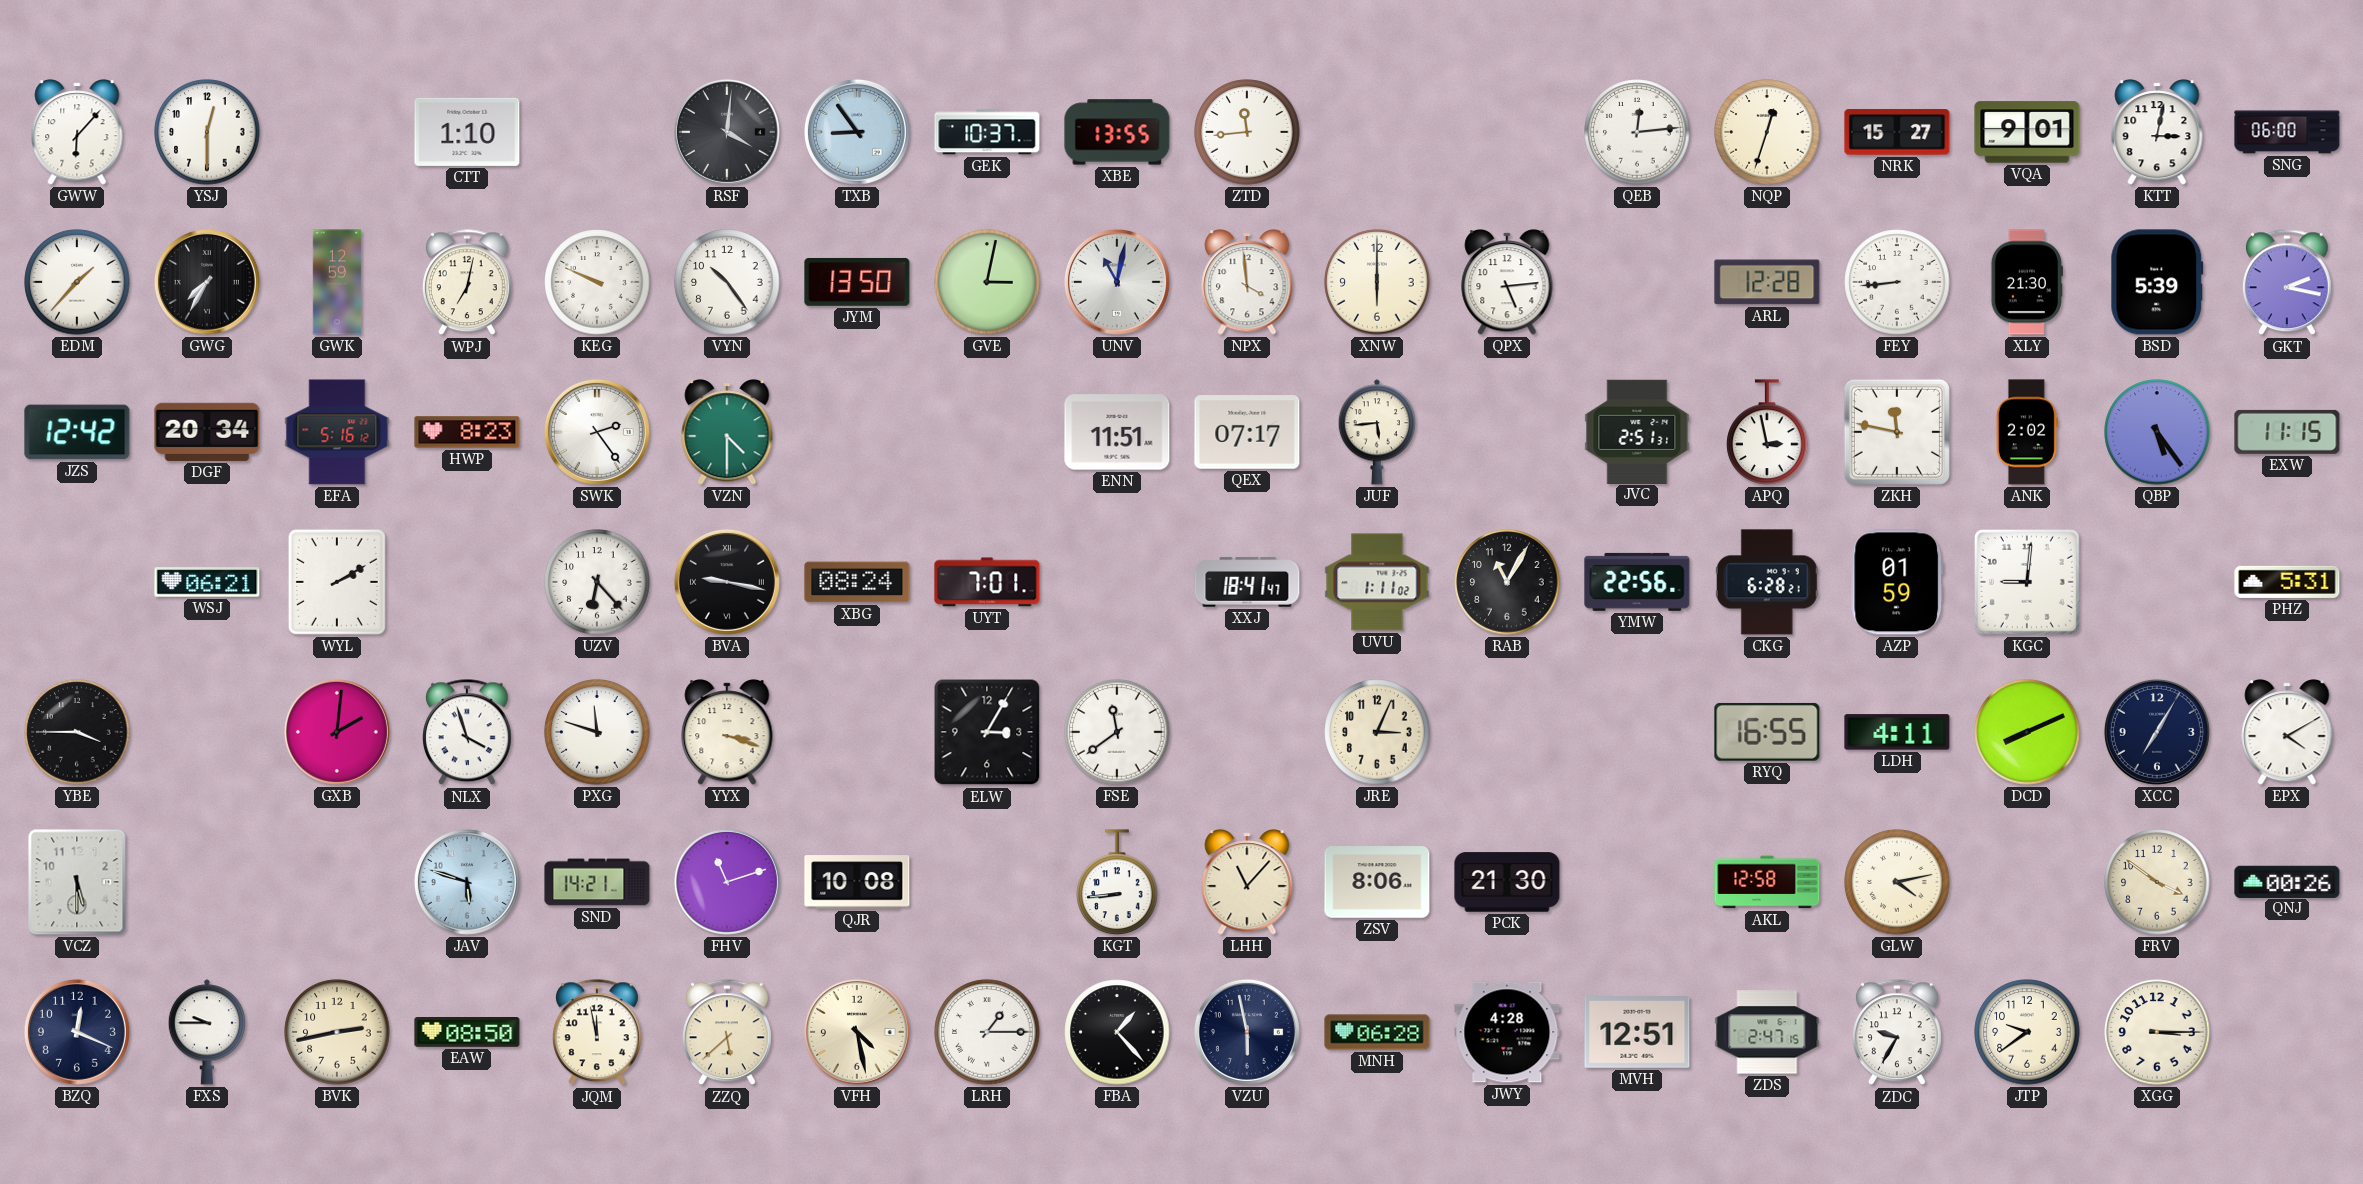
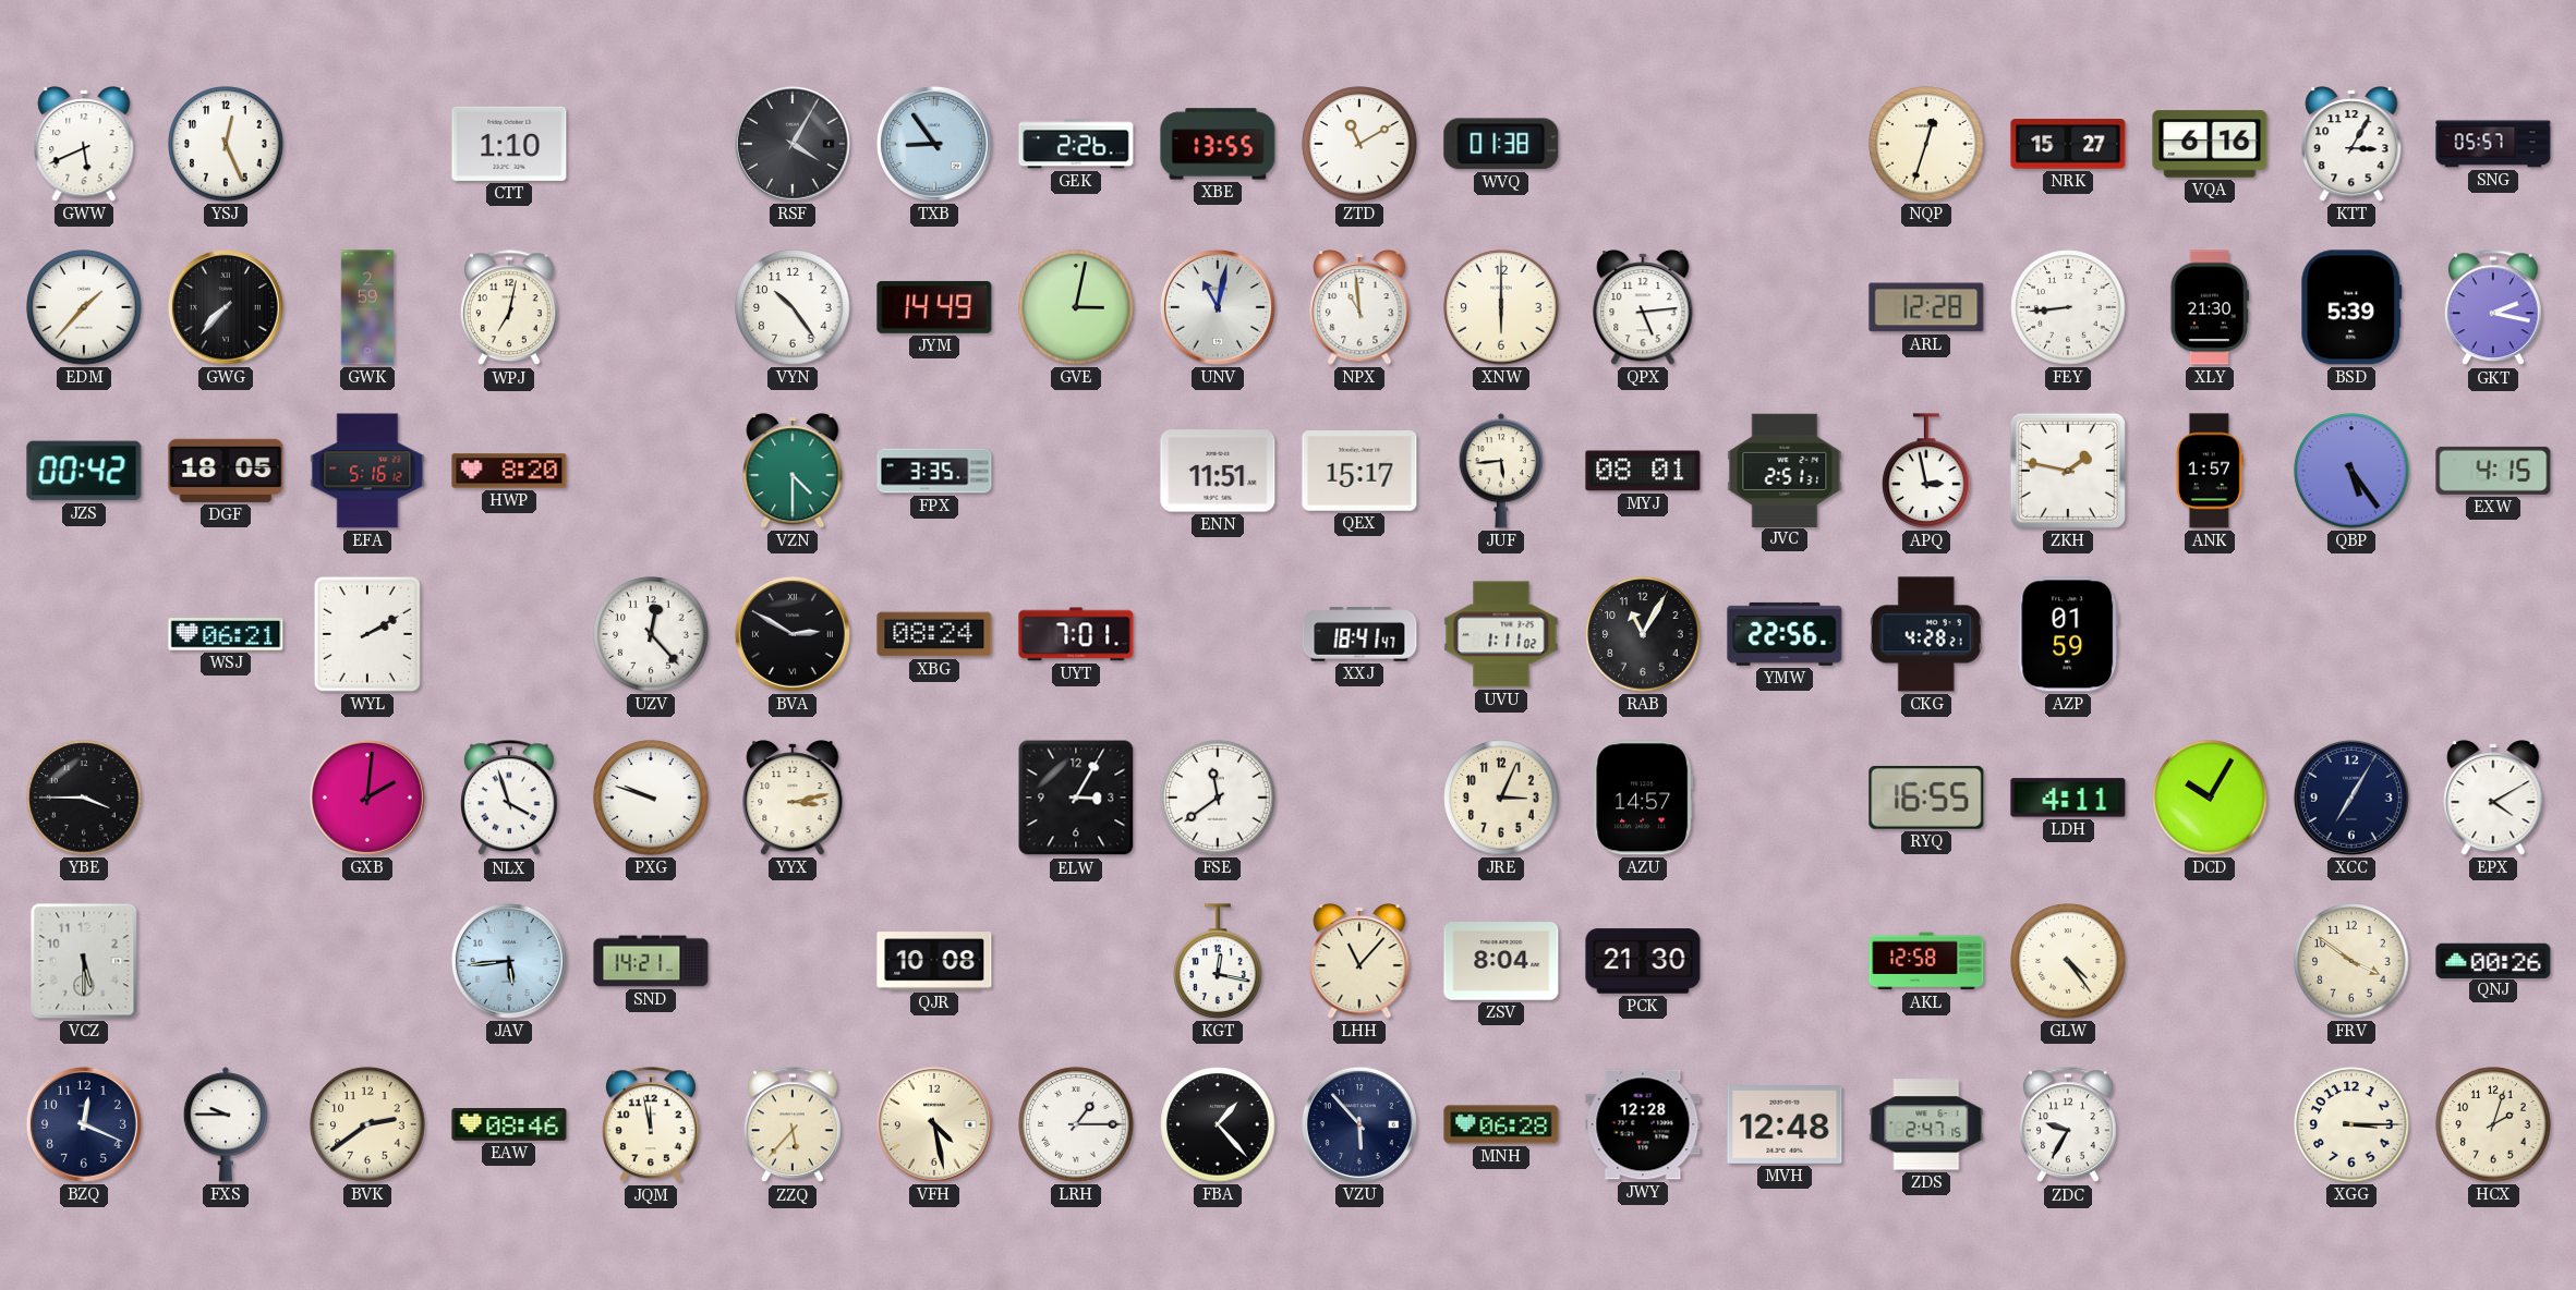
GWW: 6:07 -> 5:41
YSJ: 12:30 -> 12:26
RSF: 4:01 -> 4:05
GEK: 10:37 -> 2:26
ZTD: 11:44 -> 11:10
WVQ: none -> 01:38
QEB: 12:14 -> none
VQA: 9:01 -> 6:16
KTT: 3:02 -> 3:05
SNG: 06:00 -> 05:57
GWG: 7:35 -> 7:37
GWK: 12:59 -> 2:59
KEG: 9:49 -> none
JYM: 13:50 -> 14:49
NPX: 3:59 -> 10:59
JZS: 12:42 -> 00:42
DGF: 20:34 -> 18:05
HWP: 8:23 -> 8:20
SWK: 2:24 -> none
FPX: none -> 3:35
QEX: 07:17 -> 15:17
MYJ: none -> 08:01
ZKH: 11:47 -> 1:47
ANK: 2:02 -> 1:57
EXW: 11:15 -> 4:15
UZV: 6:23 -> 12:23
BVA: 9:17 -> 2:50
CKG: 6:28 -> 4:28
KGC: 9:01 -> none
PHZ: 5:31 -> none
PXG: 11:48 -> 9:48
YYX: 3:18 -> 3:13
AZU: none -> 14:57
DCD: 8:11 -> 10:05
JAV: 5:48 -> 5:44
FHV: 11:12 -> none
KGT: 8:44 -> 12:17
ZSV: 8:06 -> 8:04
GLW: 4:13 -> 4:24
BVK: 2:43 -> 2:39
EAW: 08:50 -> 08:46
ZZQ: 5:38 -> 5:37
VZU: 5:58 -> 5:53
JWY: 4:28 -> 12:28
MVH: 12:51 -> 12:48
JTP: 9:39 -> none
HCX: none -> 2:03
